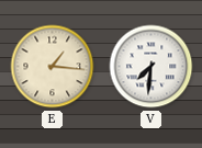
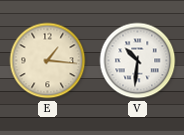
V: 7:31 -> 10:31
